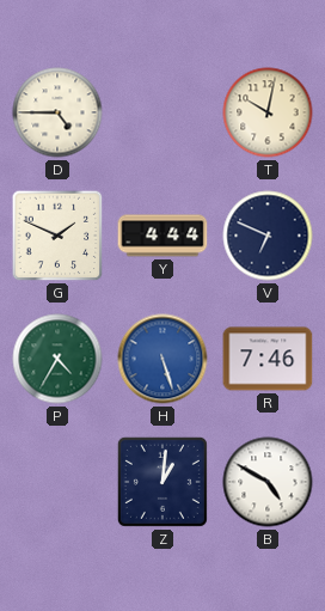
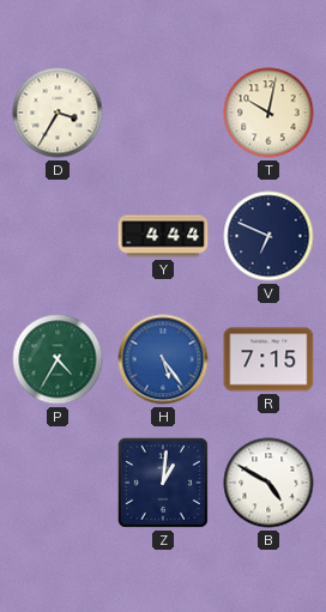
D: 4:45 -> 3:35
G: 1:49 -> none
H: 5:27 -> 5:24
R: 7:46 -> 7:15
